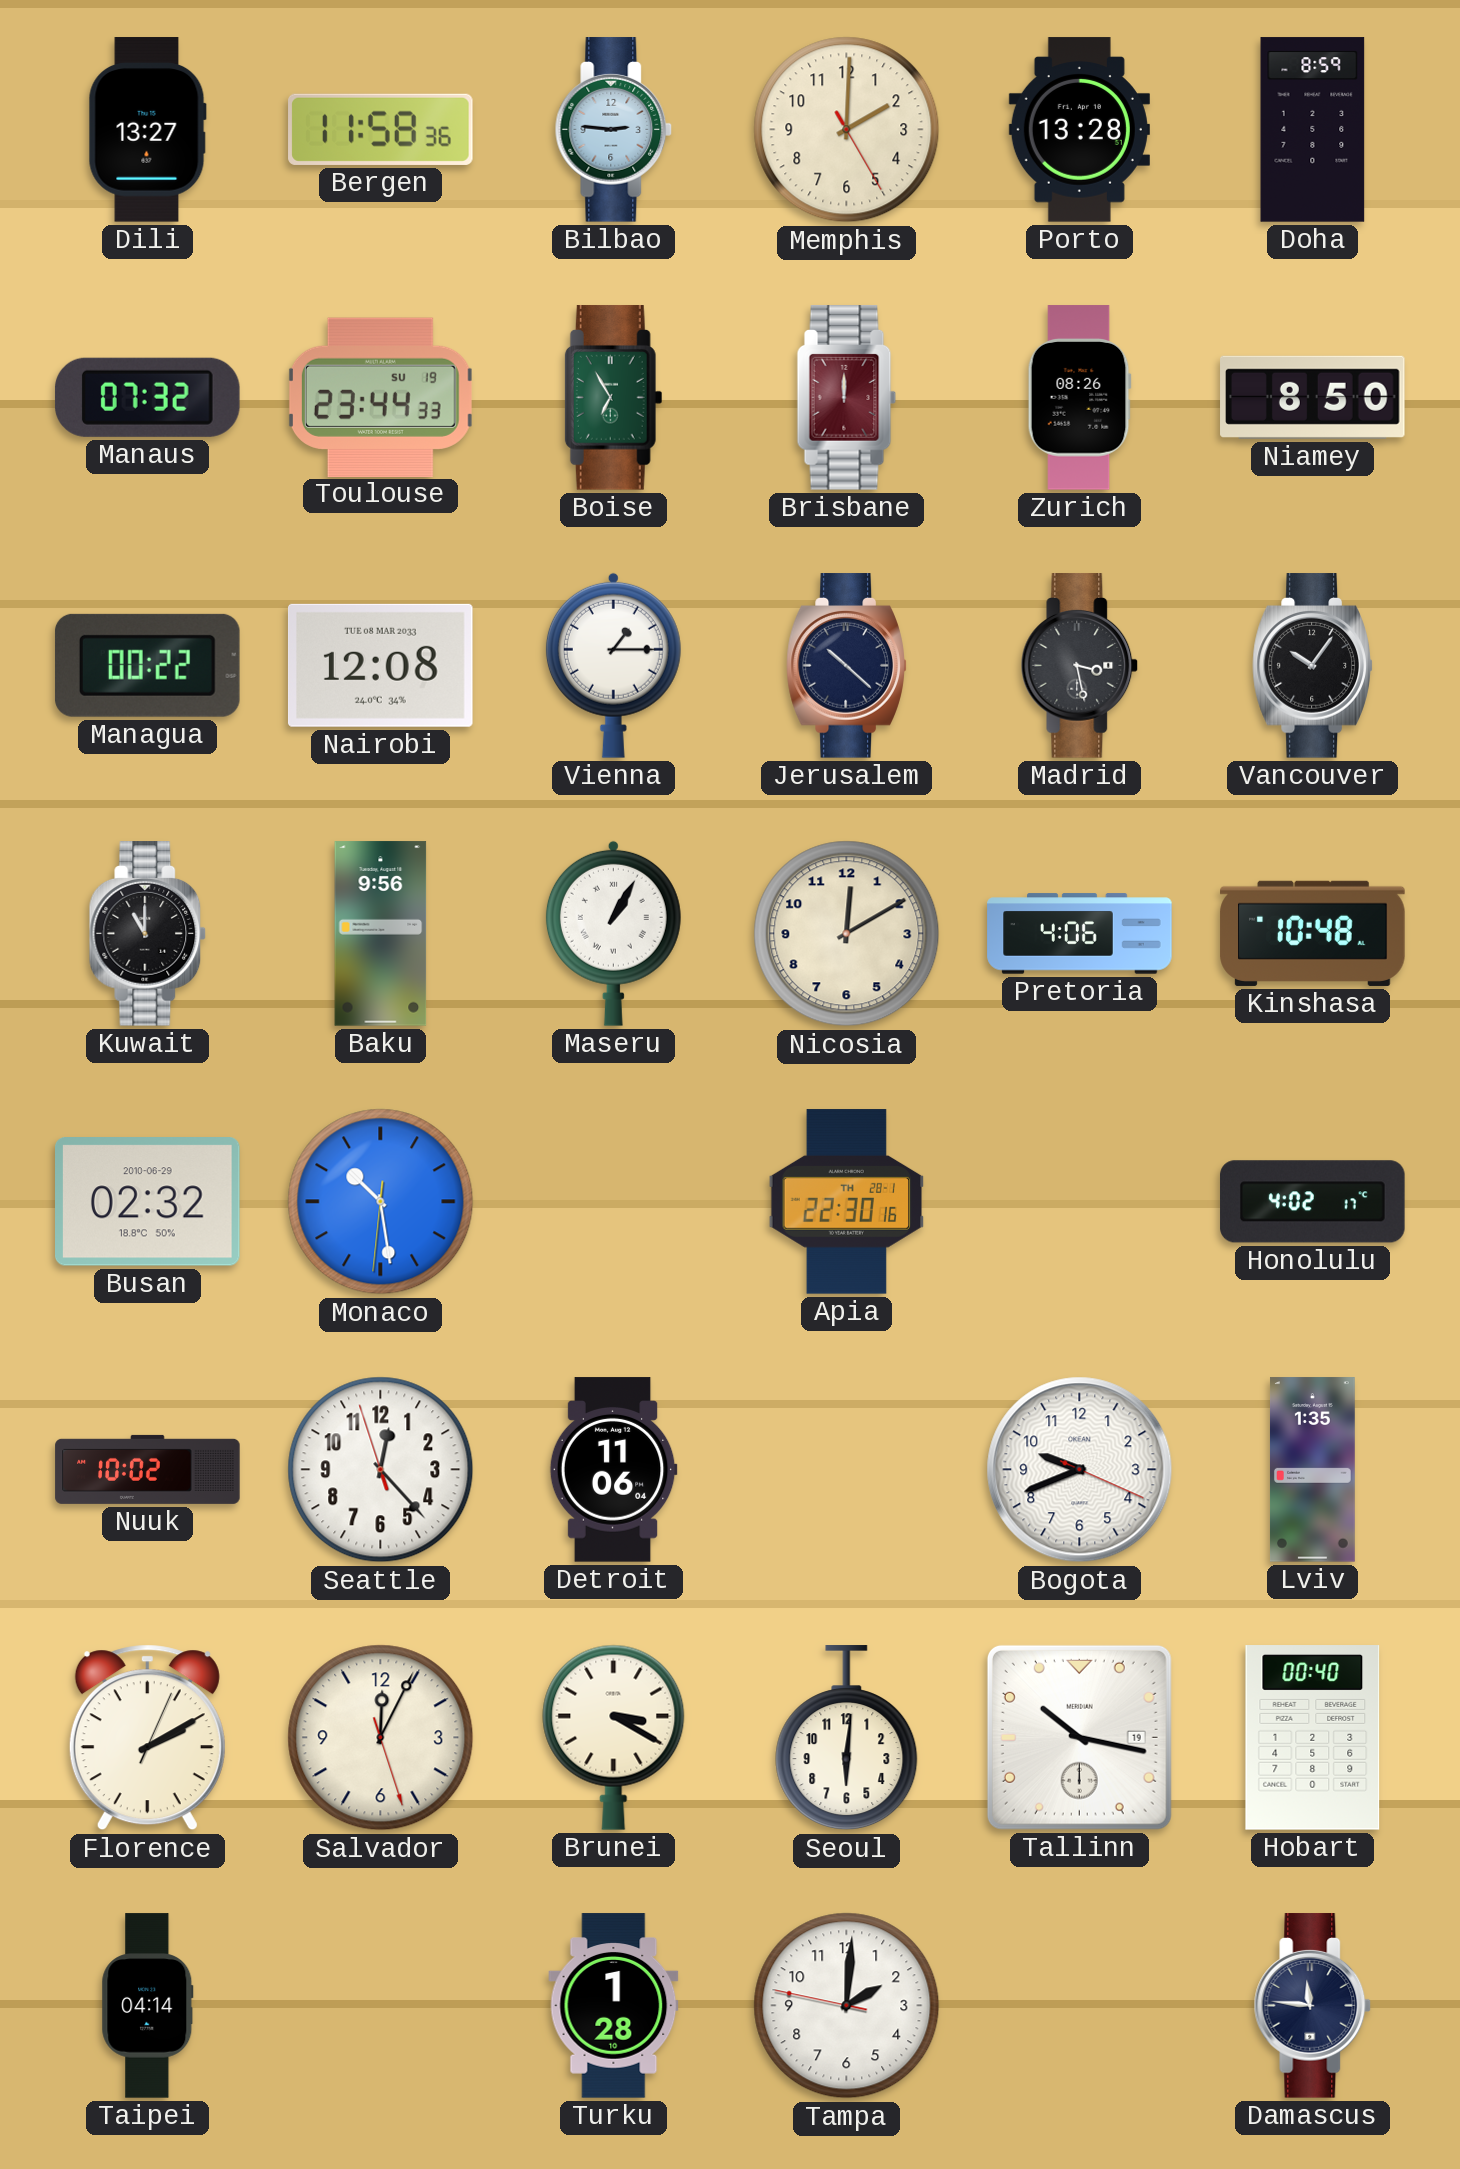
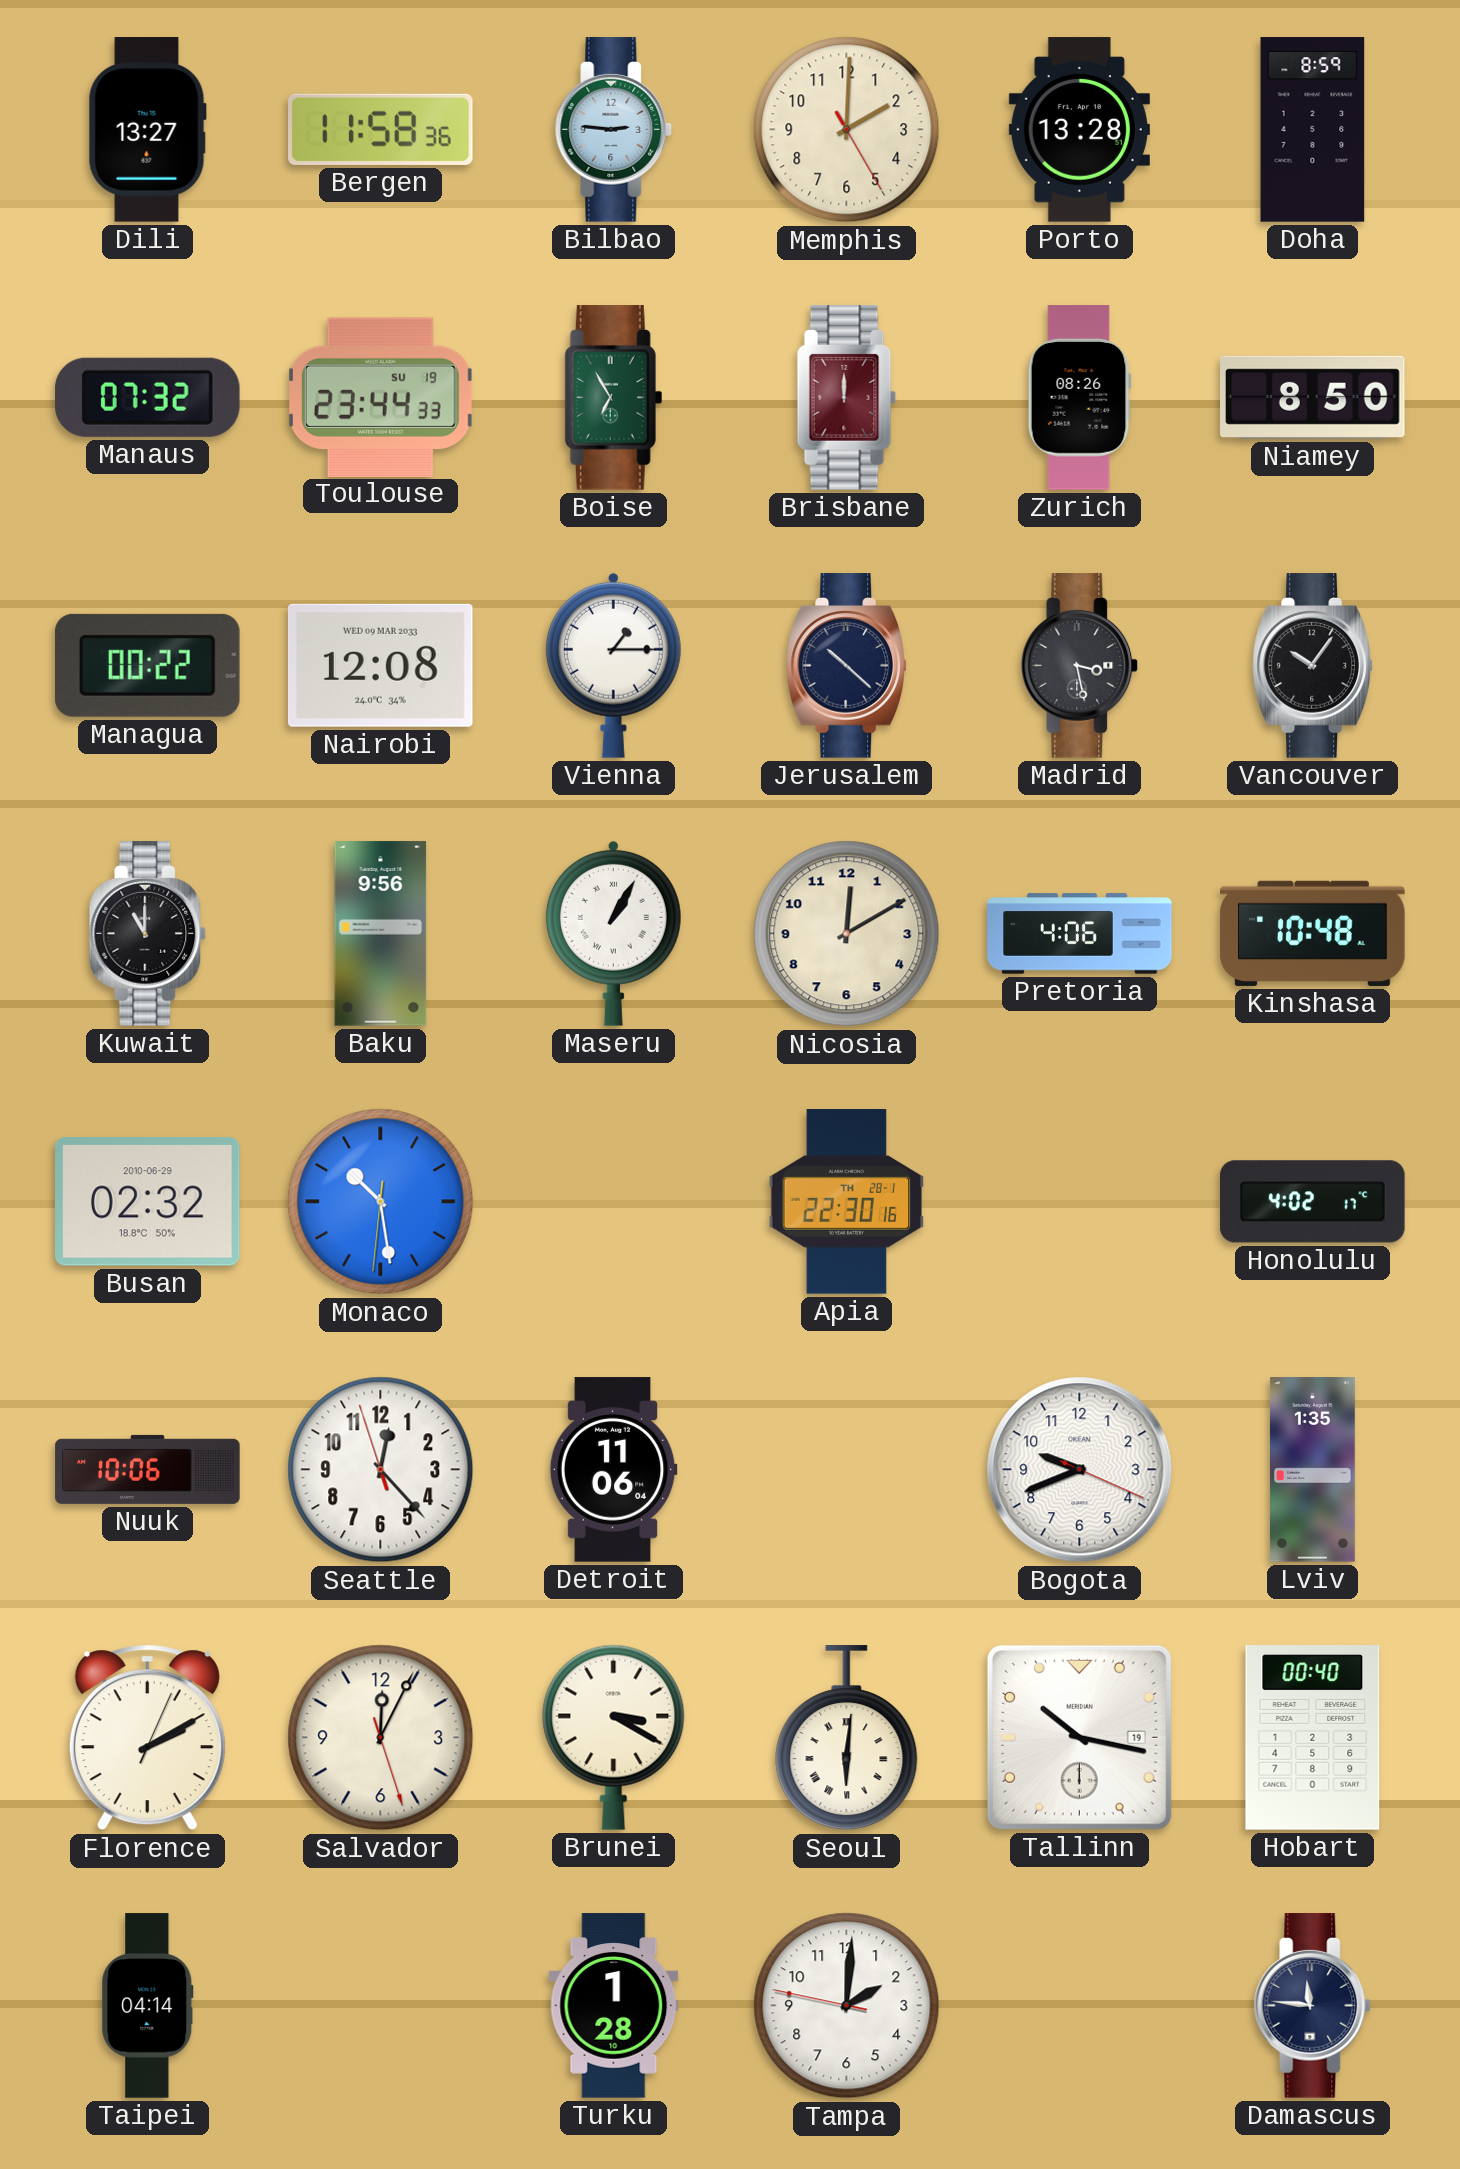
Nairobi date: TUE 08 MAR 2033 -> WED 09 MAR 2033
Nuuk: 10:02 -> 10:06
Seoul numerals: Arabic -> Roman
